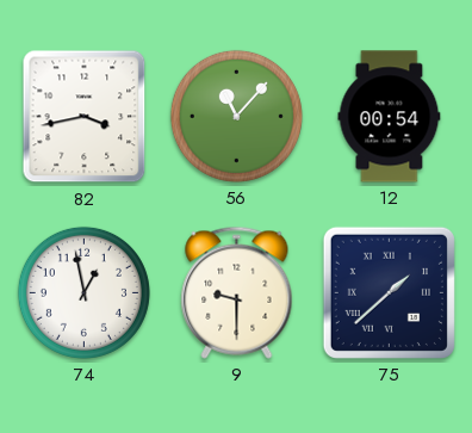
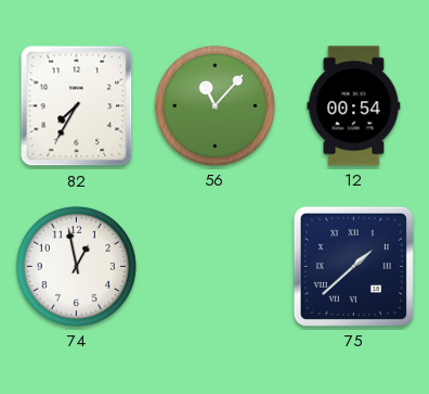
82: 3:43 -> 7:35
9: 9:30 -> none
